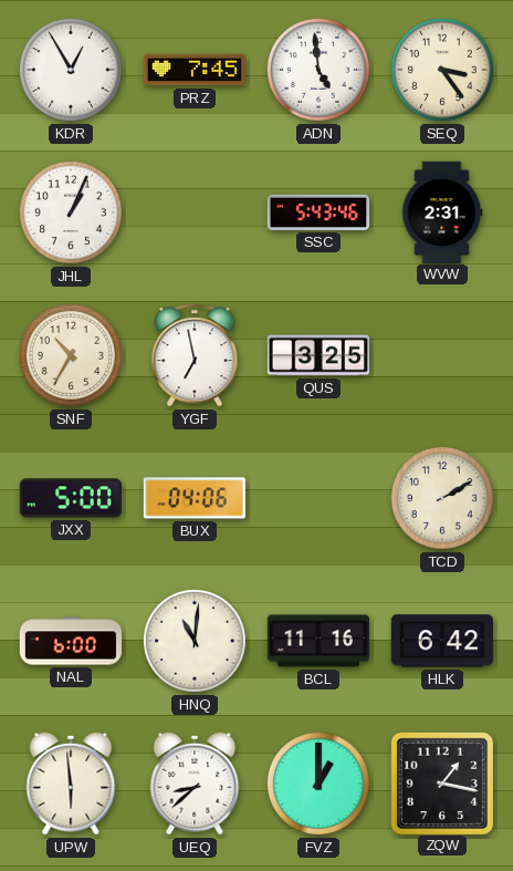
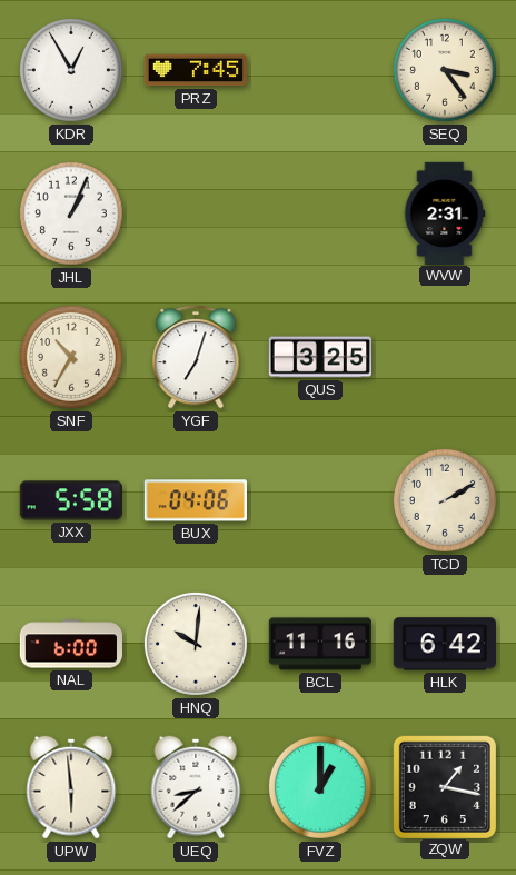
ADN: 4:59 -> none
SSC: 5:43 -> none
YGF: 6:58 -> 7:03
JXX: 5:00 -> 5:58
HNQ: 11:01 -> 10:01
